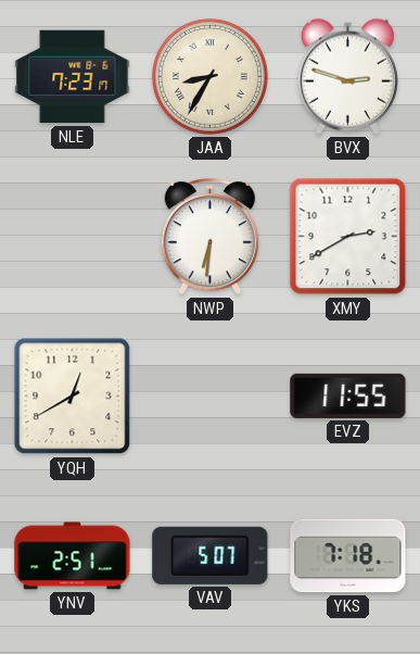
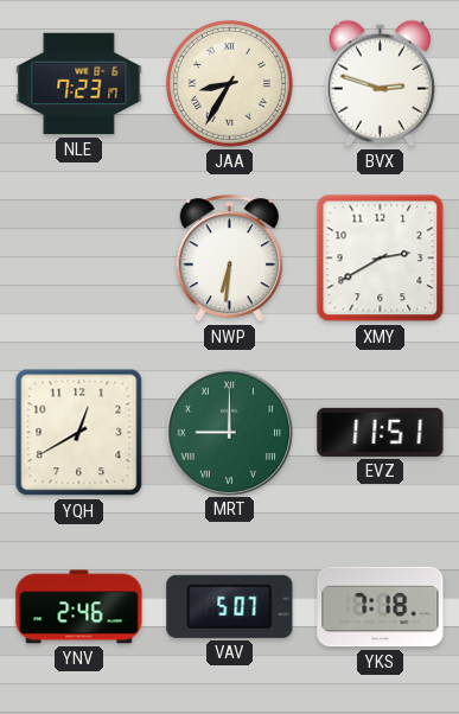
MRT: none -> 9:00
EVZ: 11:55 -> 11:51
YNV: 2:51 -> 2:46
